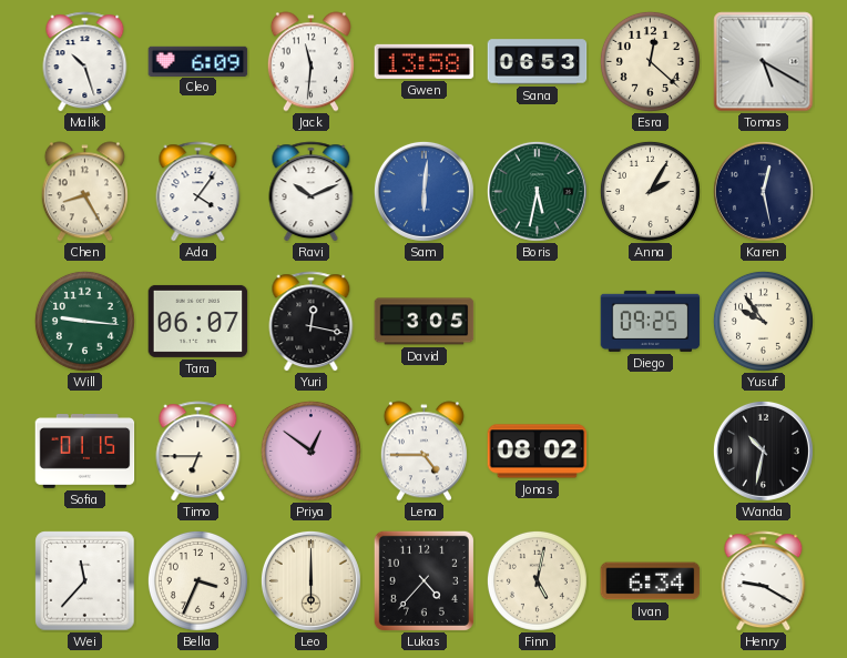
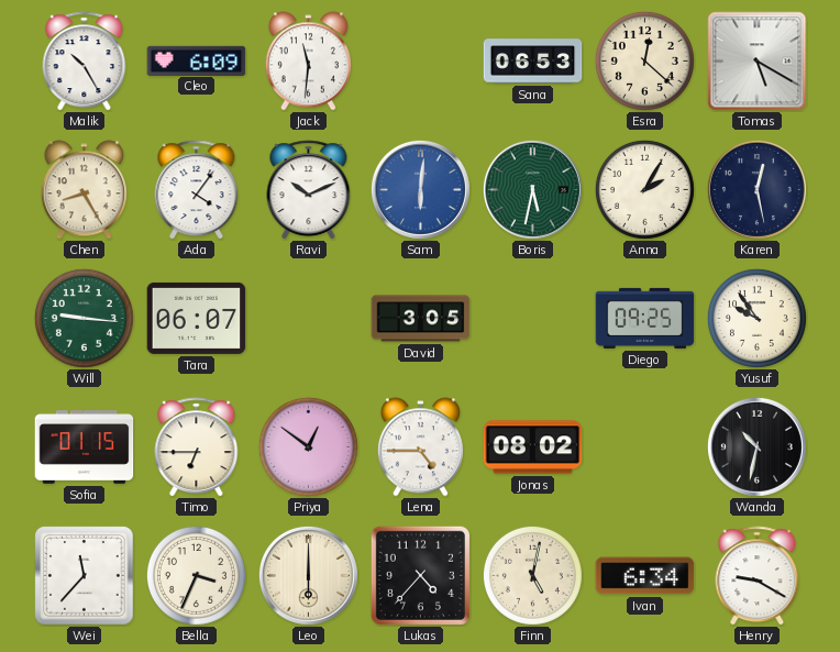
Malik: 10:27 -> 10:25
Gwen: 13:58 -> none
Yuri: 12:17 -> none
